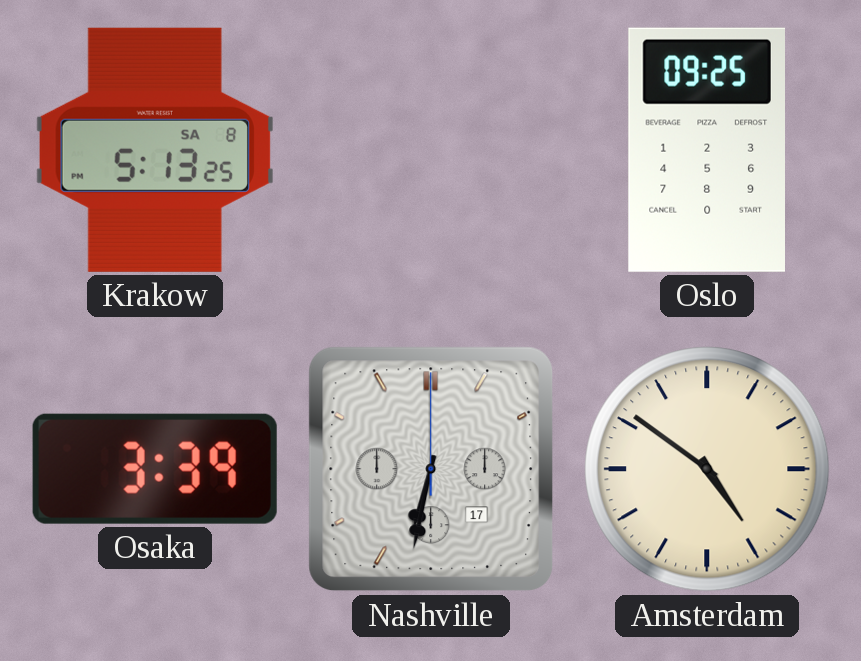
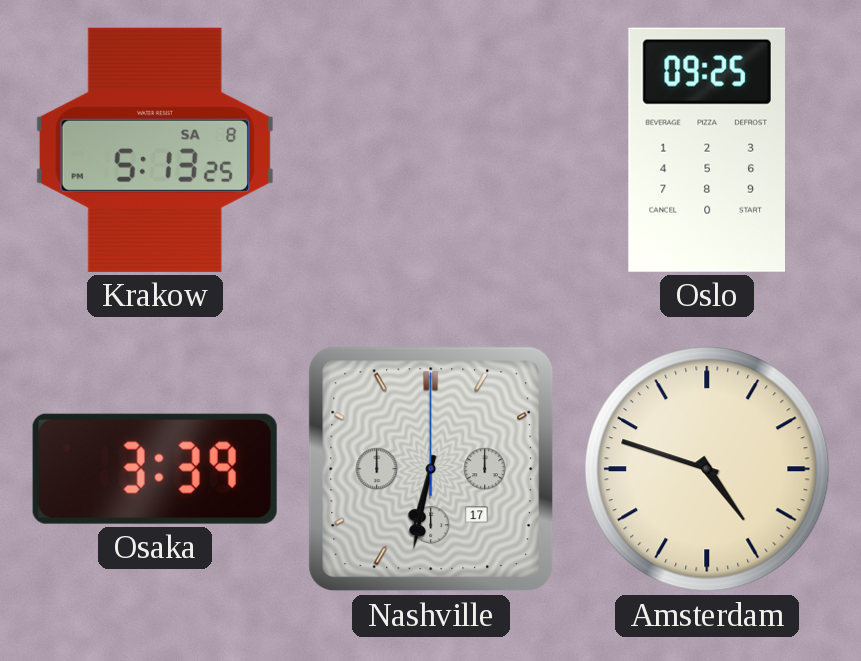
Amsterdam: 4:51 -> 4:48
